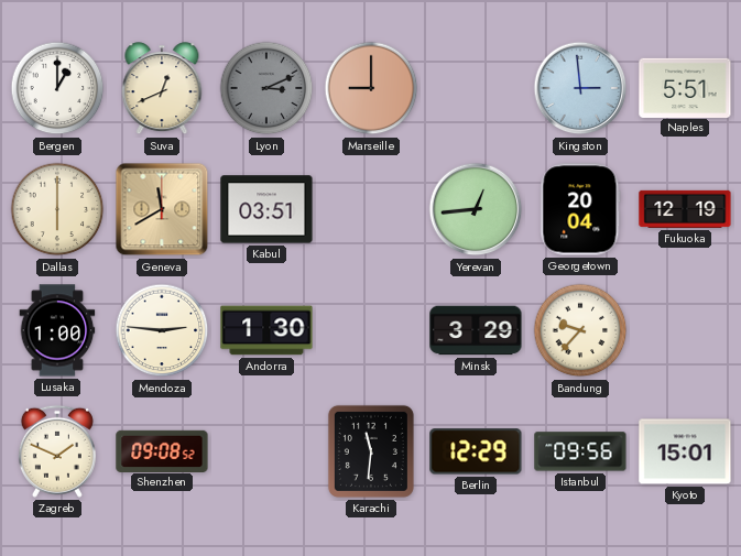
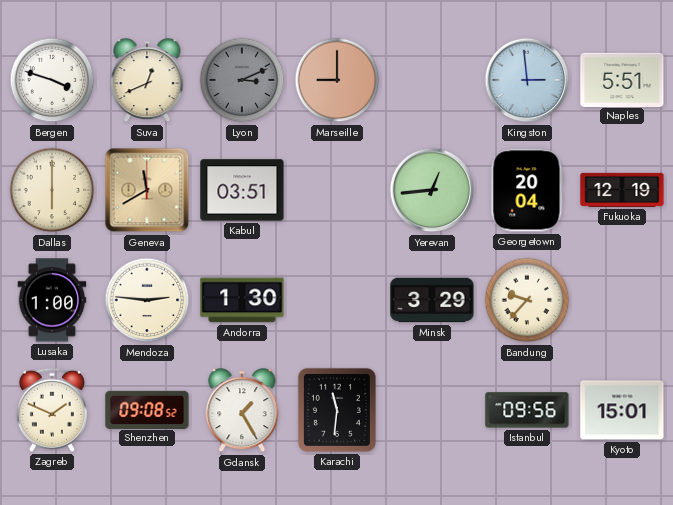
Bergen: 1:00 -> 3:48
Gdansk: none -> 1:25
Berlin: 12:29 -> none
